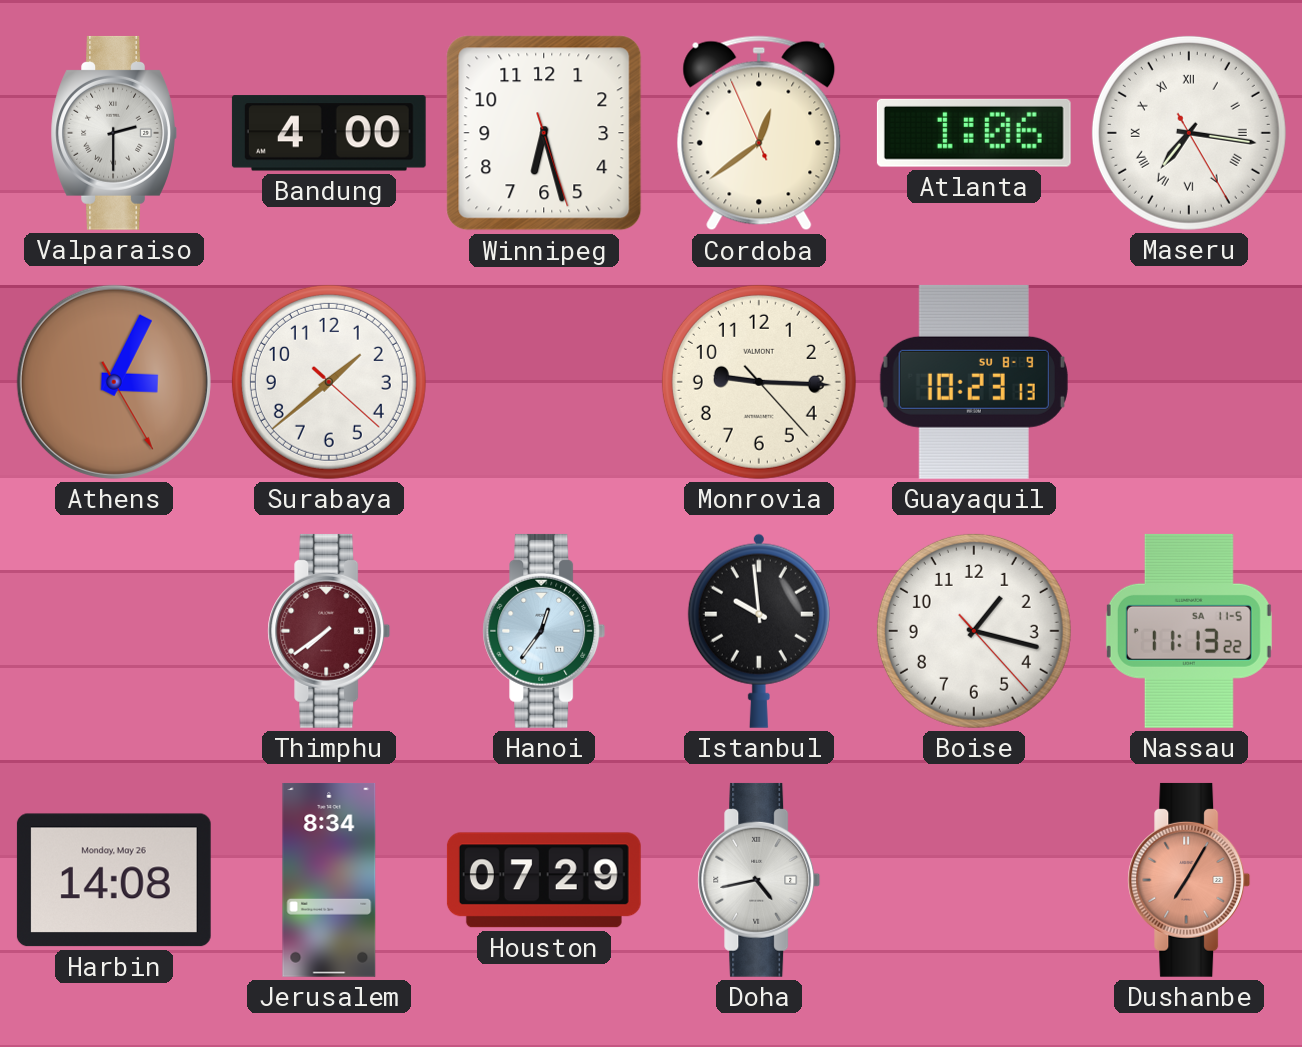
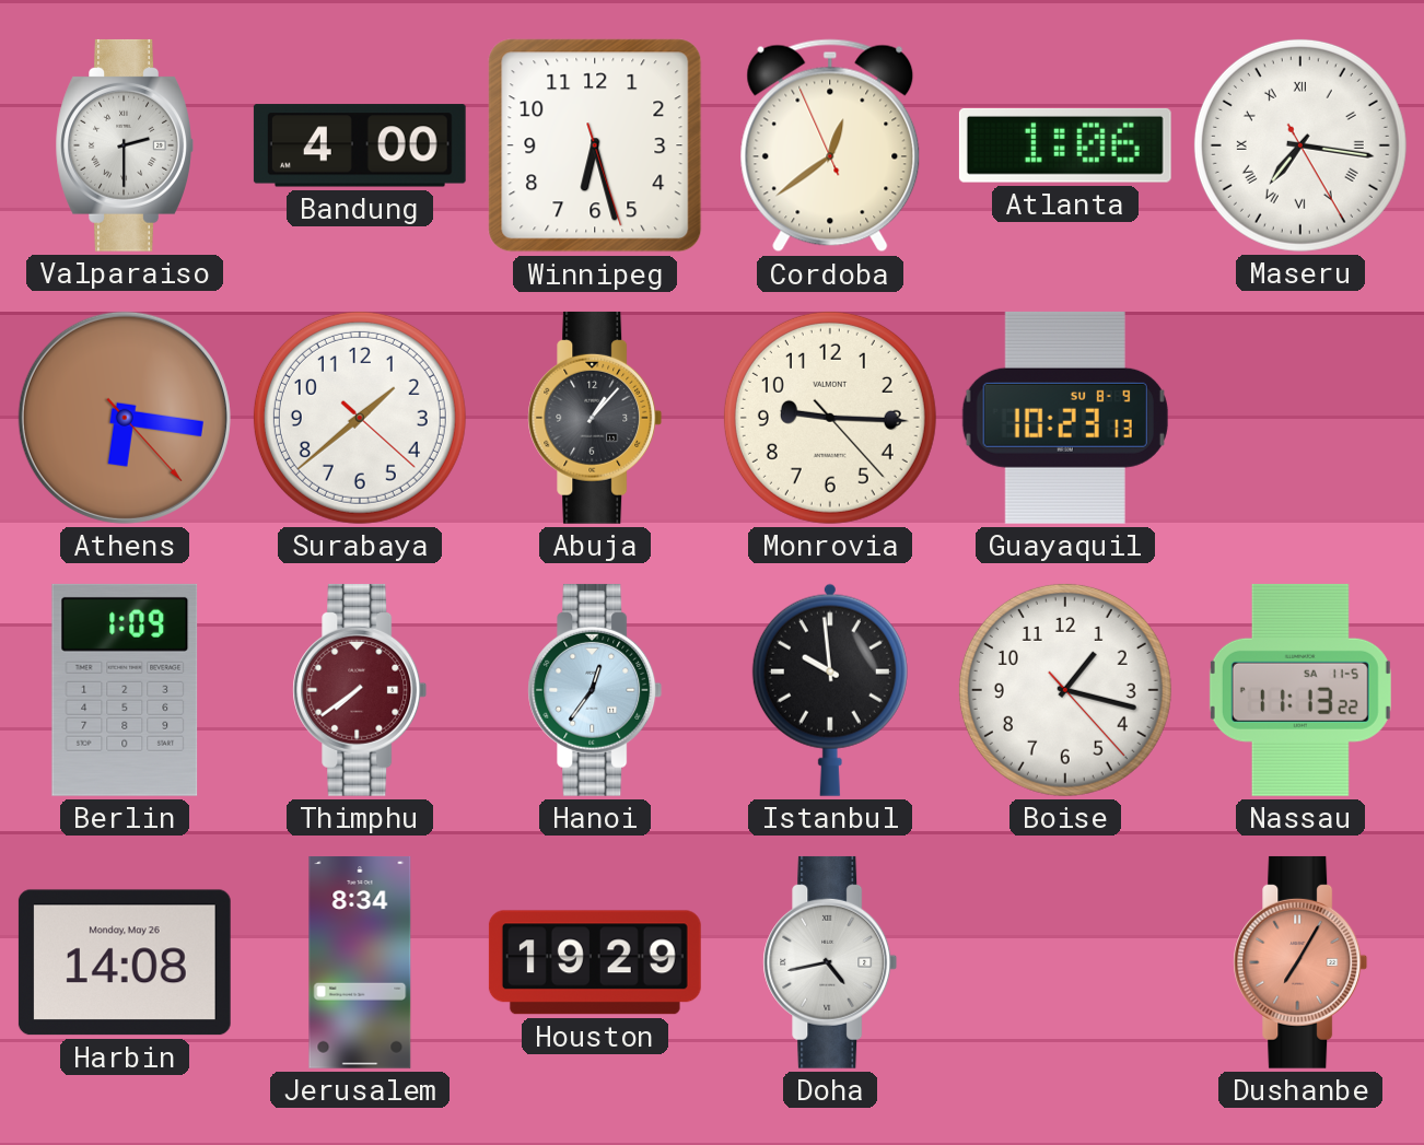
Athens: 3:04 -> 6:16
Abuja: none -> 1:07
Berlin: none -> 1:09
Houston: 07:29 -> 19:29
